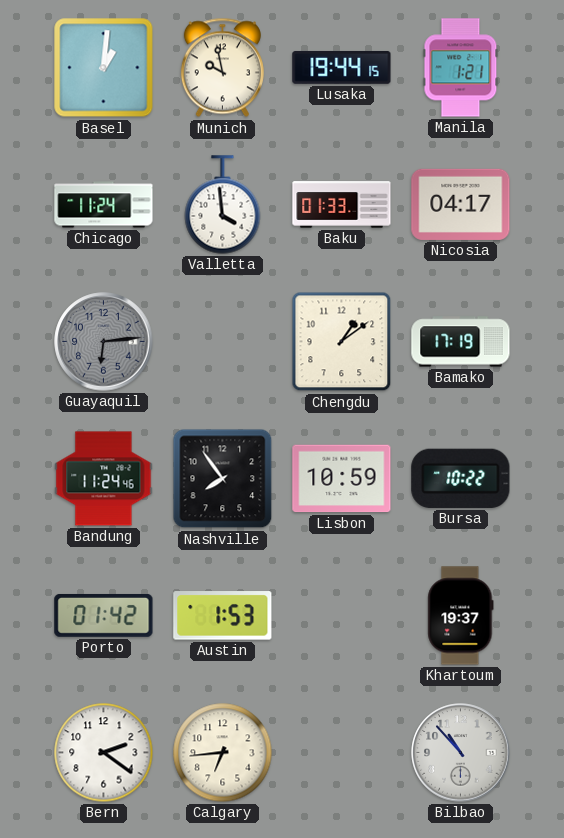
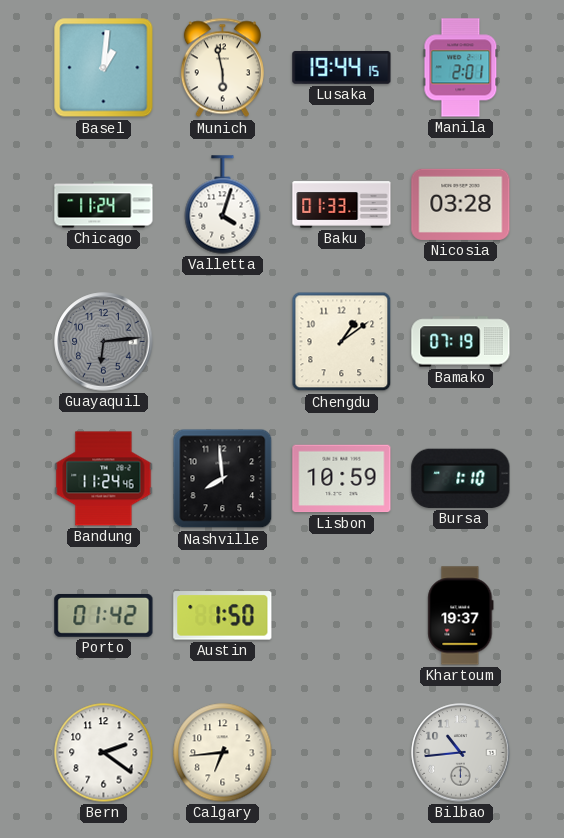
Munich: 9:58 -> 5:58
Manila: 1:21 -> 2:01
Valletta: 3:59 -> 4:03
Nicosia: 04:17 -> 03:28
Bamako: 17:19 -> 07:19
Nashville: 7:54 -> 7:59
Bursa: 10:22 -> 1:10
Austin: 1:53 -> 1:50
Bilbao: 10:53 -> 10:44
